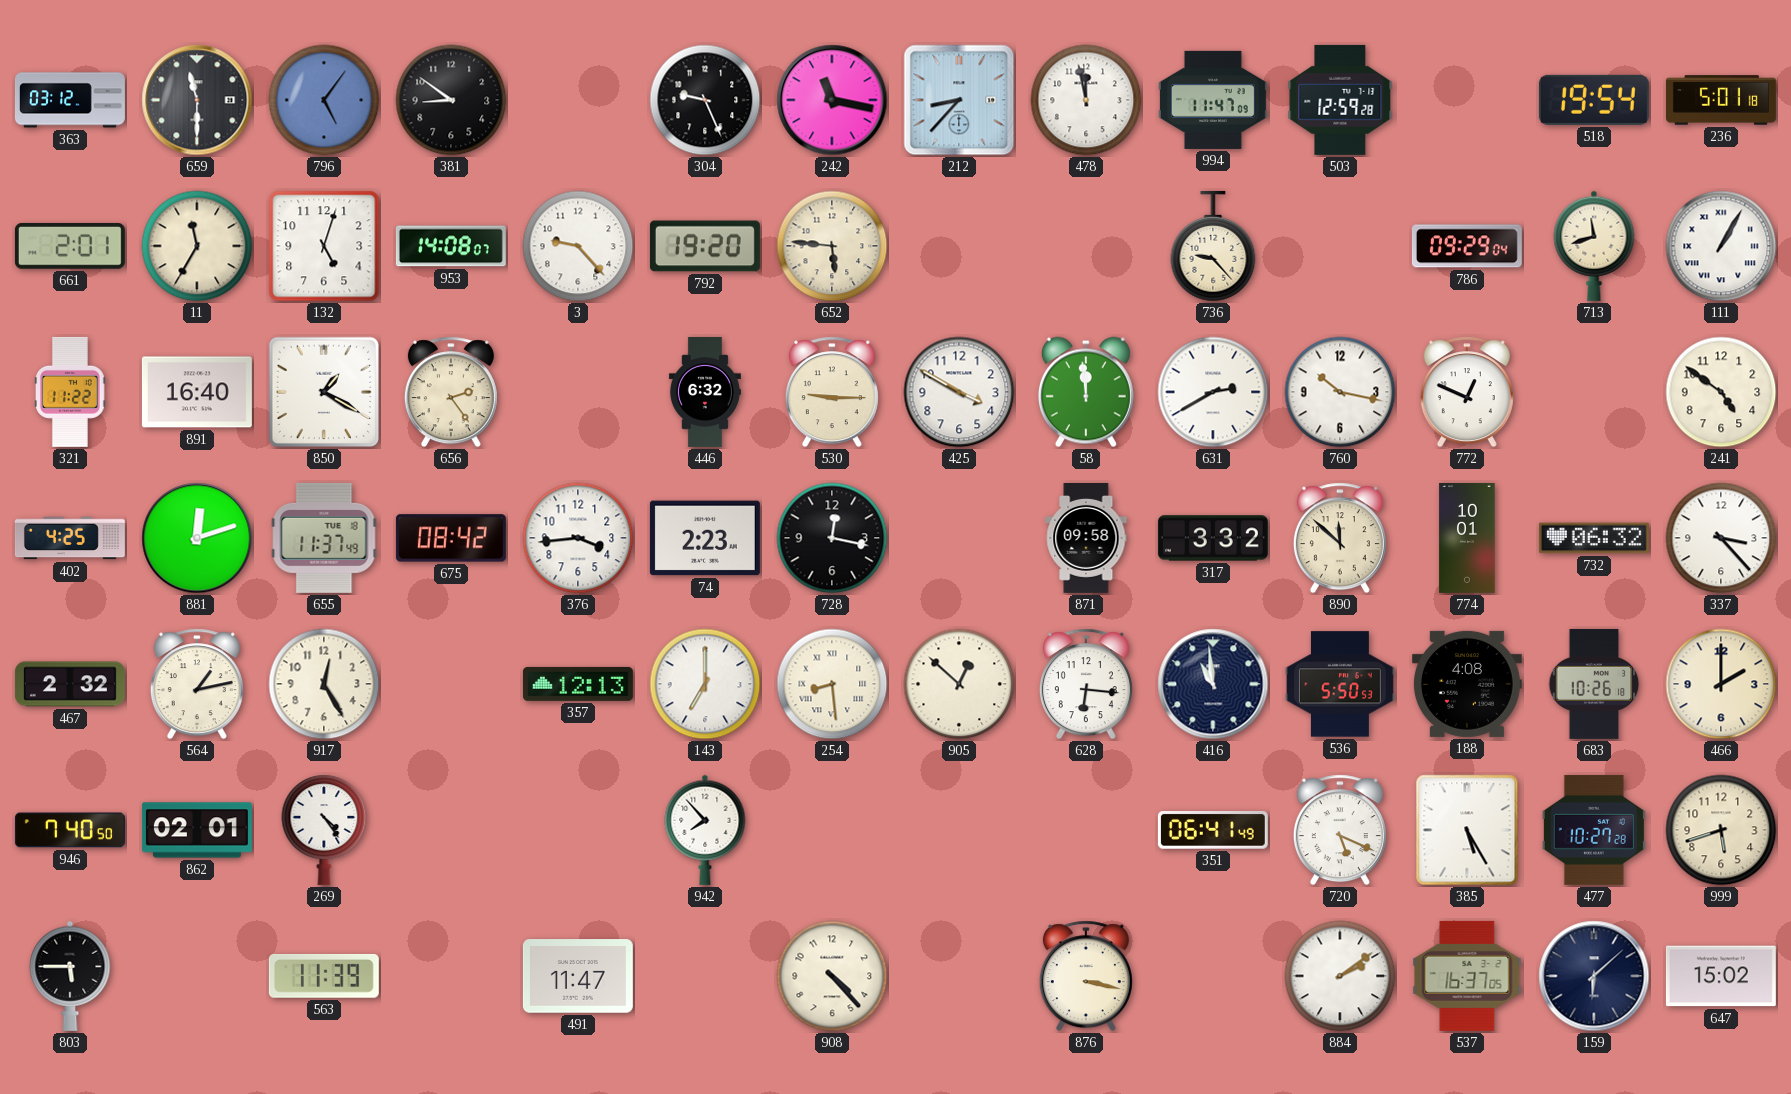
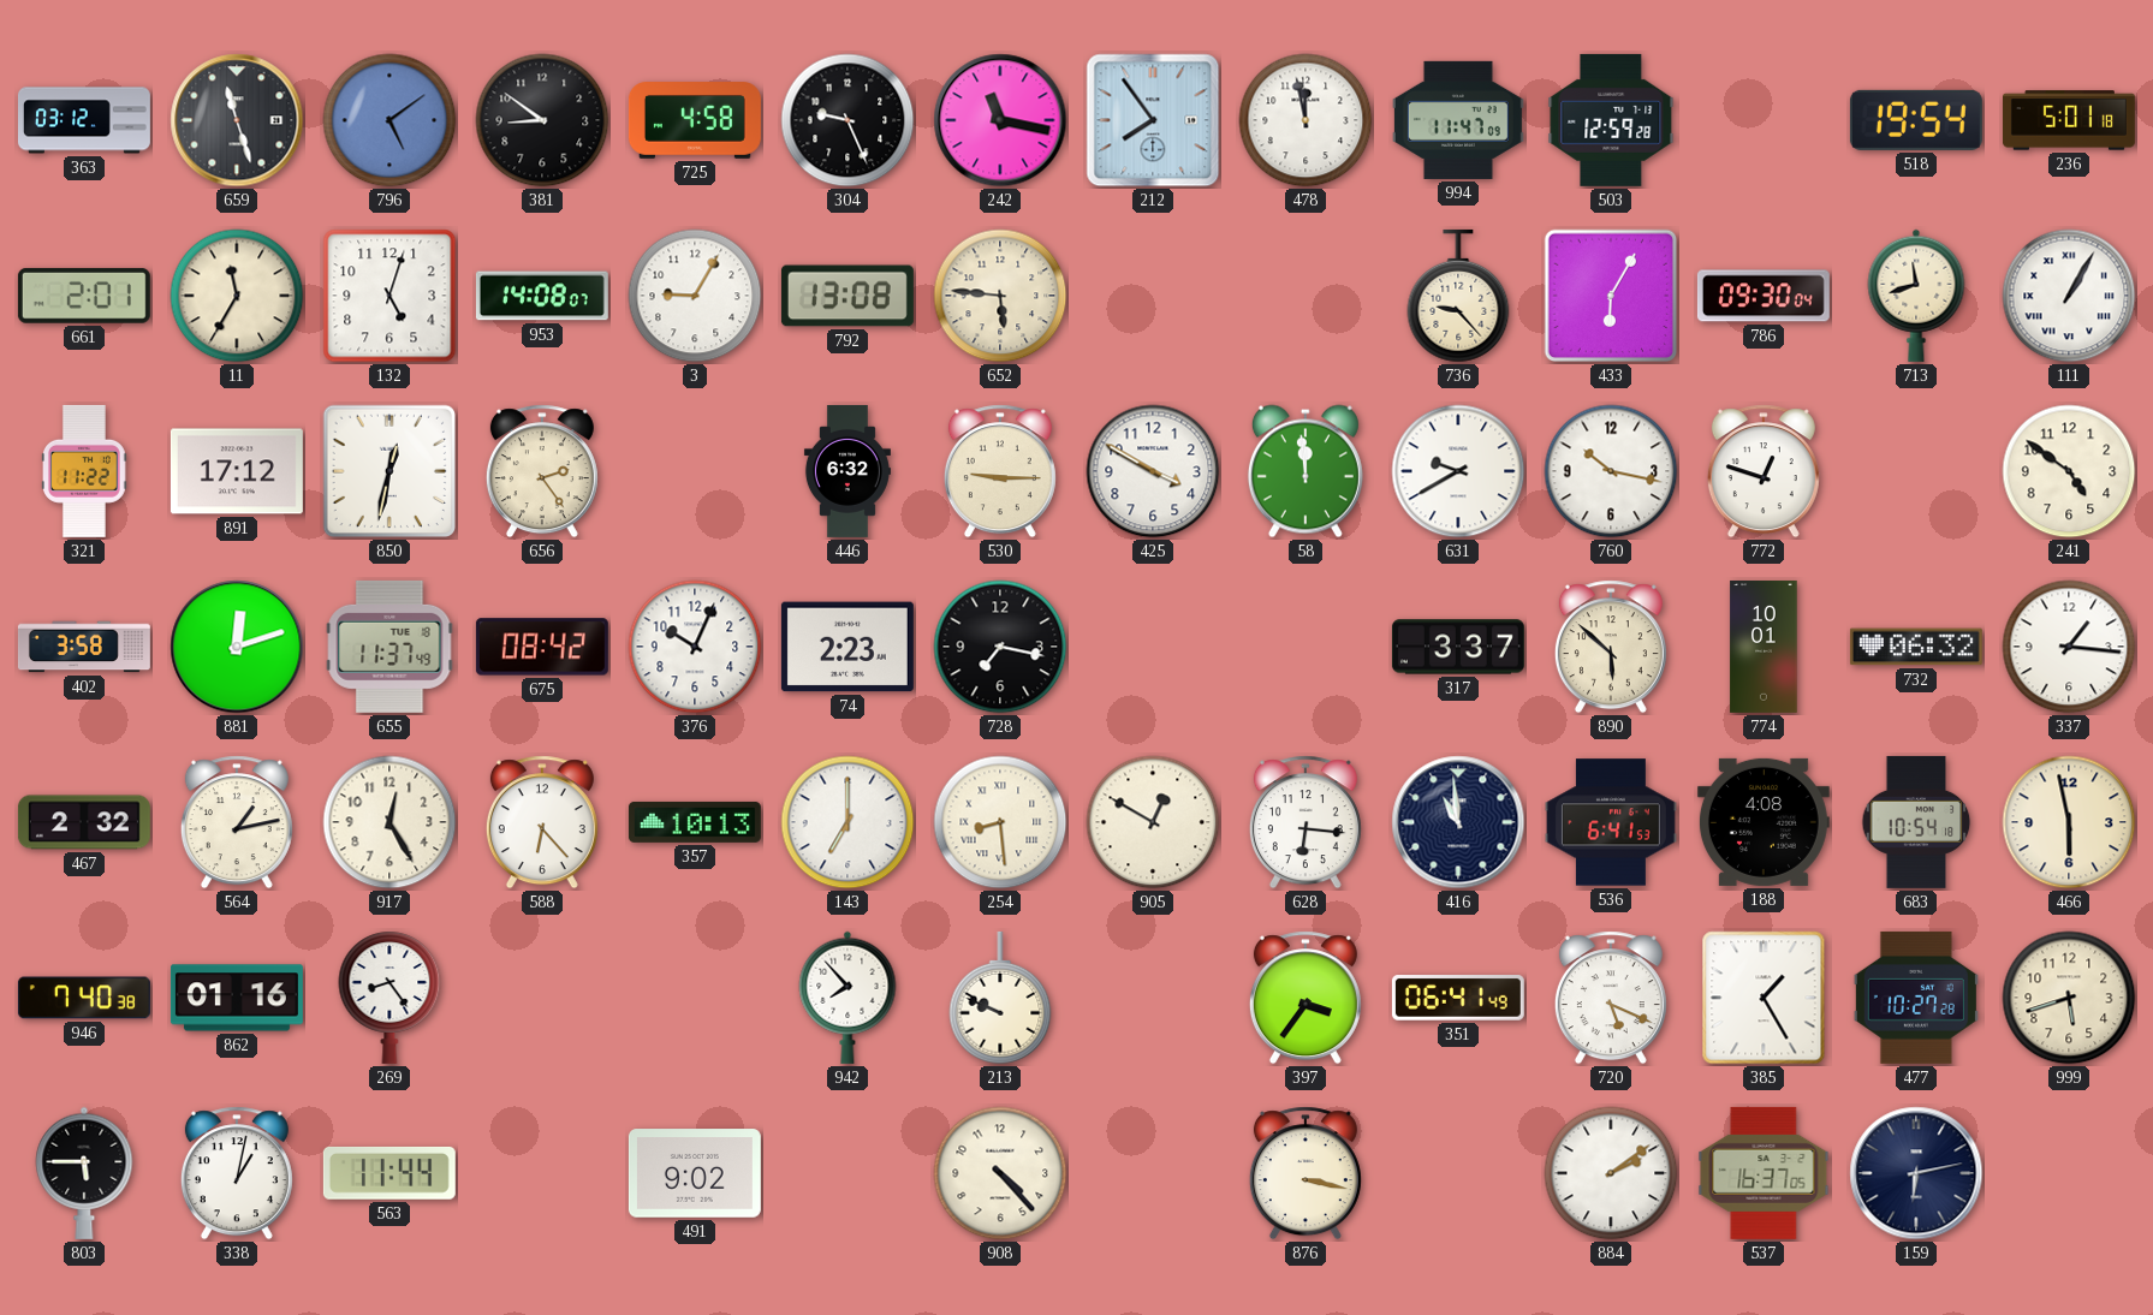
659: 11:30 -> 11:27
796: 5:06 -> 5:09
725: none -> 4:58
212: 8:37 -> 7:54
3: 9:23 -> 9:05
792: 19:20 -> 13:08
433: none -> 6:05
786: 09:29 -> 09:30
891: 16:40 -> 17:12
850: 1:20 -> 12:32
631: 2:40 -> 9:40
772: 12:49 -> 12:48
402: 4:25 -> 3:58
376: 3:44 -> 10:04
728: 12:17 -> 7:17
871: 09:58 -> none
317: 3:32 -> 3:37
890: 11:52 -> 5:52
337: 3:23 -> 1:16
588: none -> 6:23
357: 12:13 -> 10:13
905: 12:52 -> 12:50
536: 5:50 -> 6:41
683: 10:26 -> 10:54
466: 2:00 -> 5:58
946: 7:40:50 -> 7:40:38
862: 02:01 -> 01:16
269: 4:24 -> 8:24
213: none -> 9:49
397: none -> 3:36
385: 5:25 -> 1:25
338: none -> 1:02
563: 11:39 -> 11:44
491: 11:47 -> 9:02
159: 6:08 -> 6:13
647: 15:02 -> none
